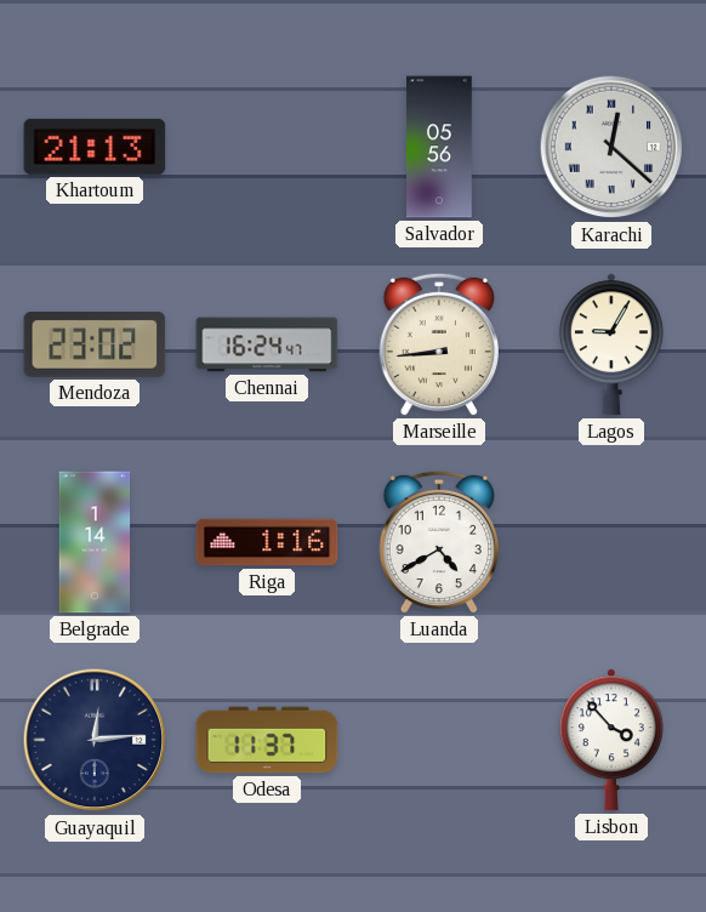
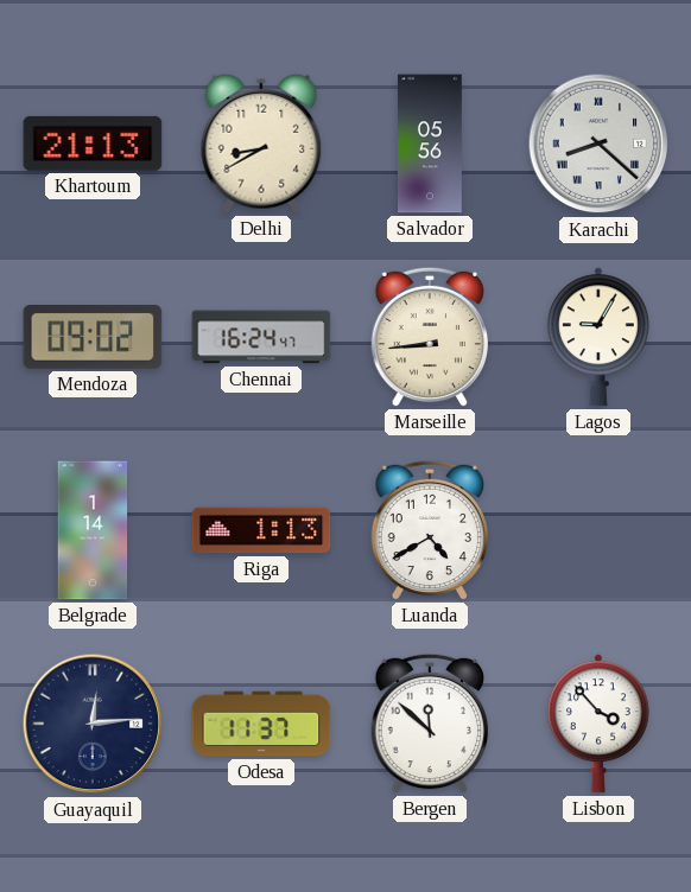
Delhi: none -> 8:40
Karachi: 12:22 -> 8:22
Mendoza: 23:02 -> 09:02
Riga: 1:16 -> 1:13
Bergen: none -> 11:52
